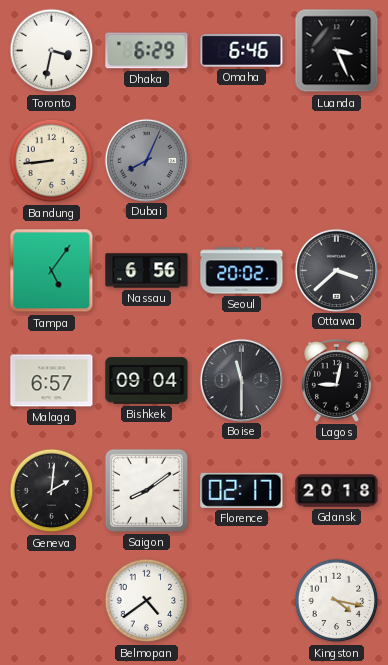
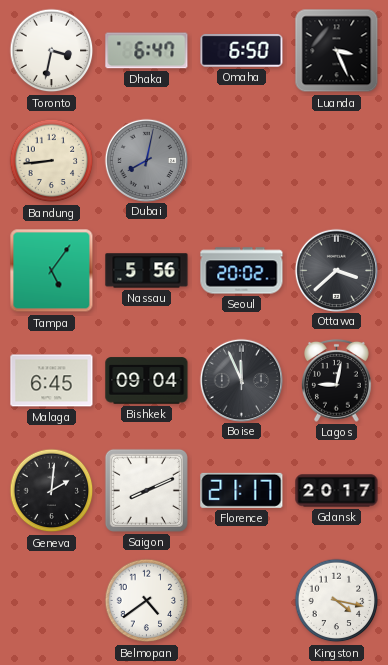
Dhaka: 6:29 -> 6:47
Omaha: 6:46 -> 6:50
Dubai: 8:04 -> 8:02
Nassau: 6:56 -> 5:56
Malaga: 6:57 -> 6:45
Boise: 11:30 -> 11:56
Saigon: 8:09 -> 8:11
Florence: 02:17 -> 21:17
Gdansk: 20:18 -> 20:17
